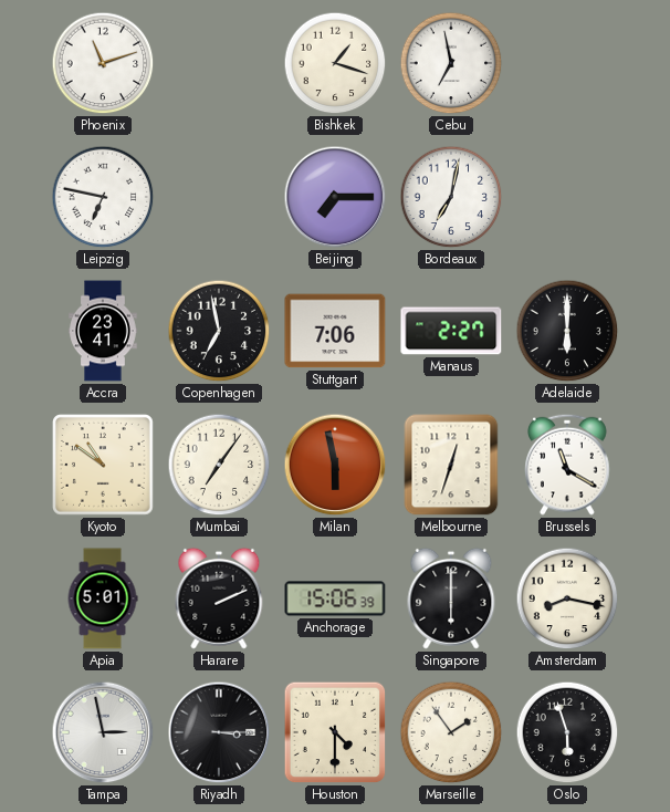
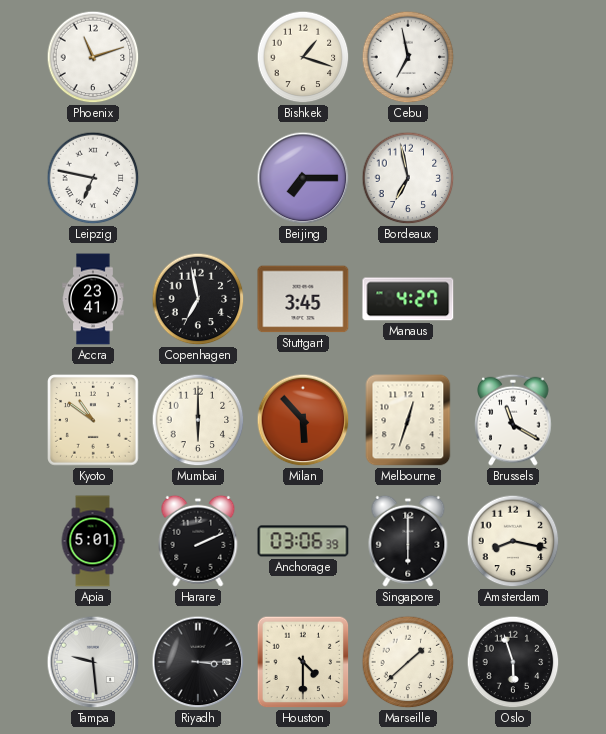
Bordeaux: 7:02 -> 6:58
Stuttgart: 7:06 -> 3:45
Manaus: 2:27 -> 4:27
Adelaide: 6:00 -> none
Mumbai: 7:06 -> 6:00
Milan: 5:58 -> 5:53
Anchorage: 15:06 -> 03:06
Tampa: 2:58 -> 9:29
Marseille: 1:54 -> 1:38
